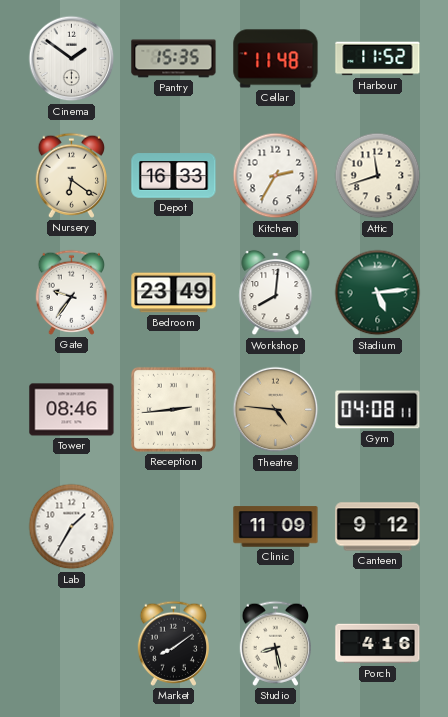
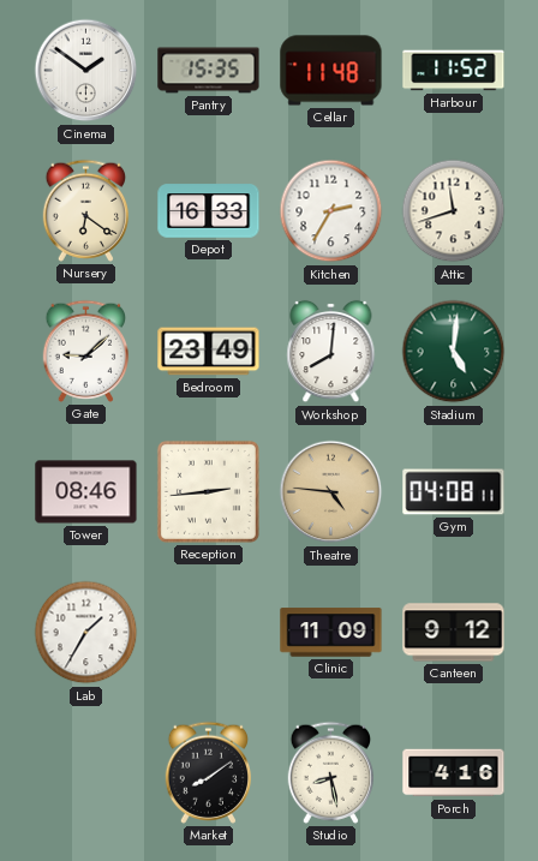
Gate: 9:36 -> 9:08
Stadium: 5:14 -> 5:01
